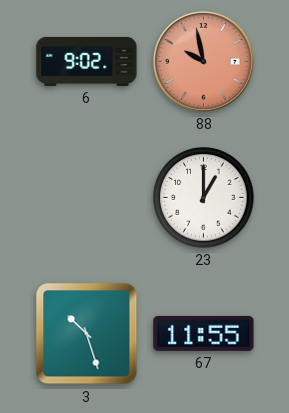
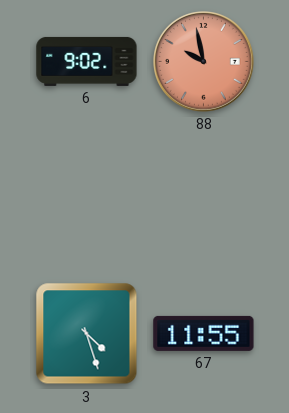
23: 1:00 -> none
3: 10:27 -> 4:27
